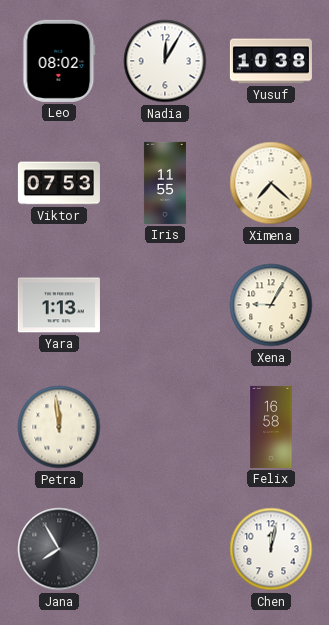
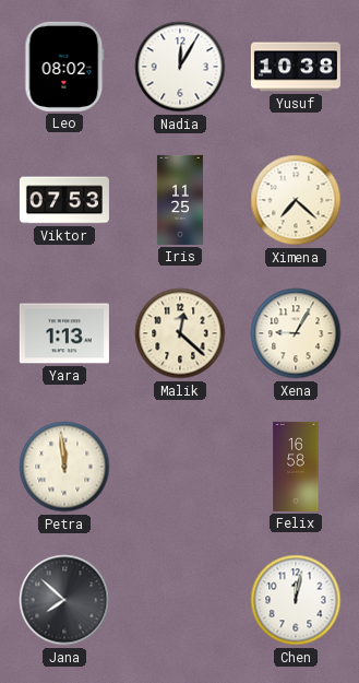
Iris: 11:55 -> 11:25
Malik: none -> 12:22
Jana: 7:55 -> 7:52
